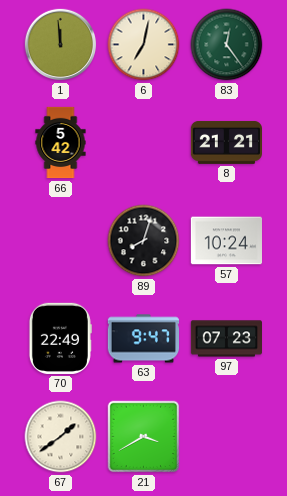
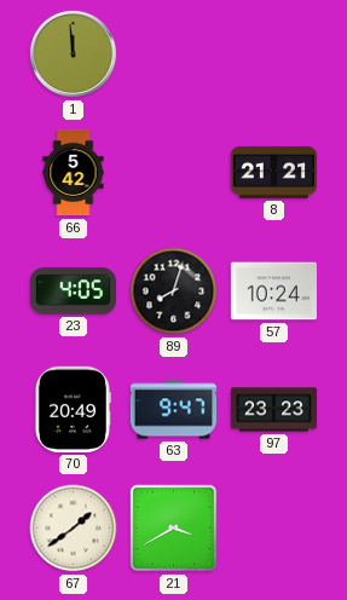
6: 7:02 -> none
83: 12:24 -> none
23: none -> 4:05
70: 22:49 -> 20:49
97: 07:23 -> 23:23
